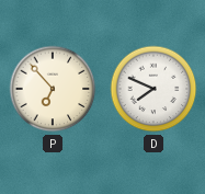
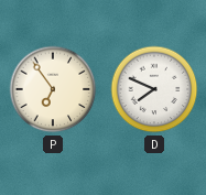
P: 6:53 -> 6:54
